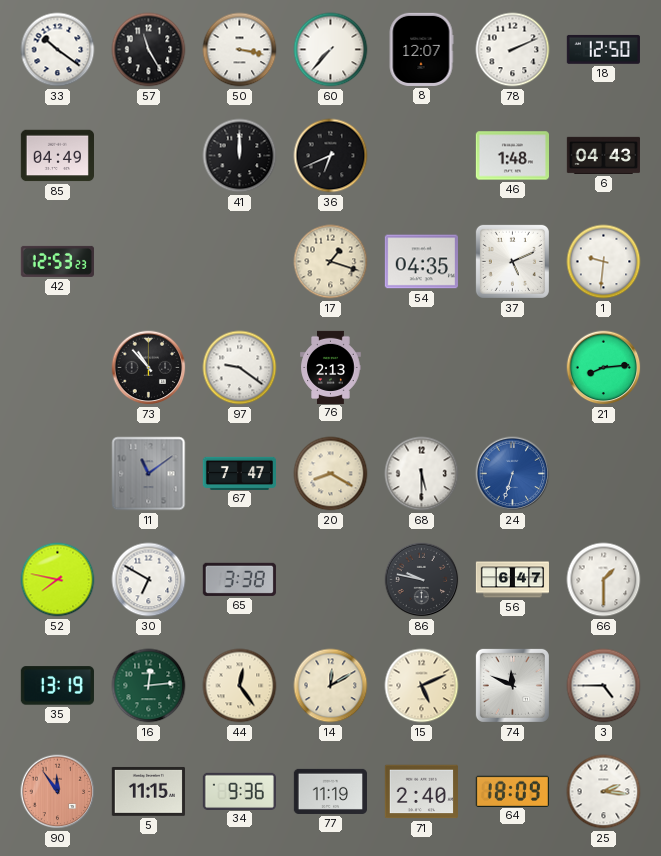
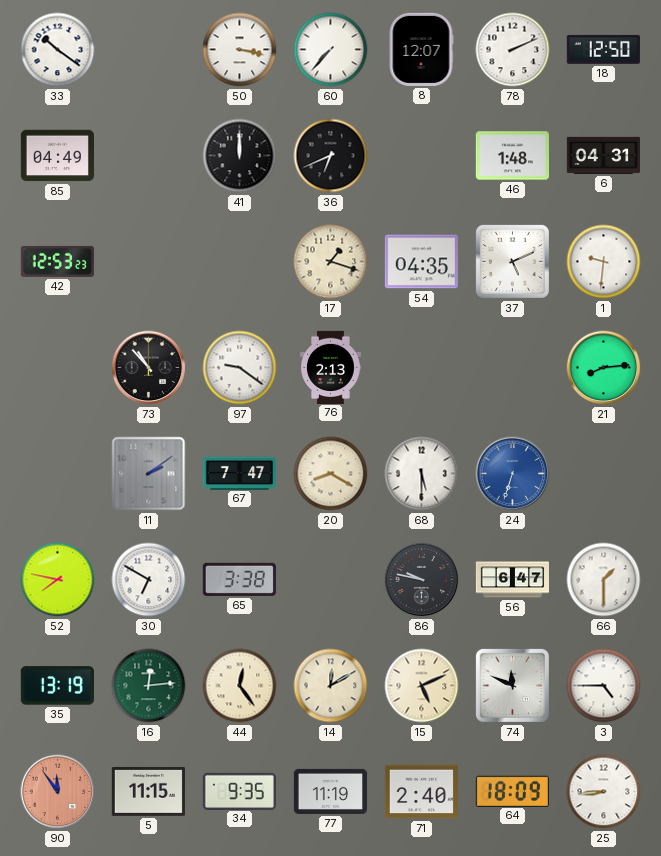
57: 11:25 -> none
6: 04:43 -> 04:31
11: 11:09 -> 2:09
34: 9:36 -> 9:35
25: 2:16 -> 8:44
